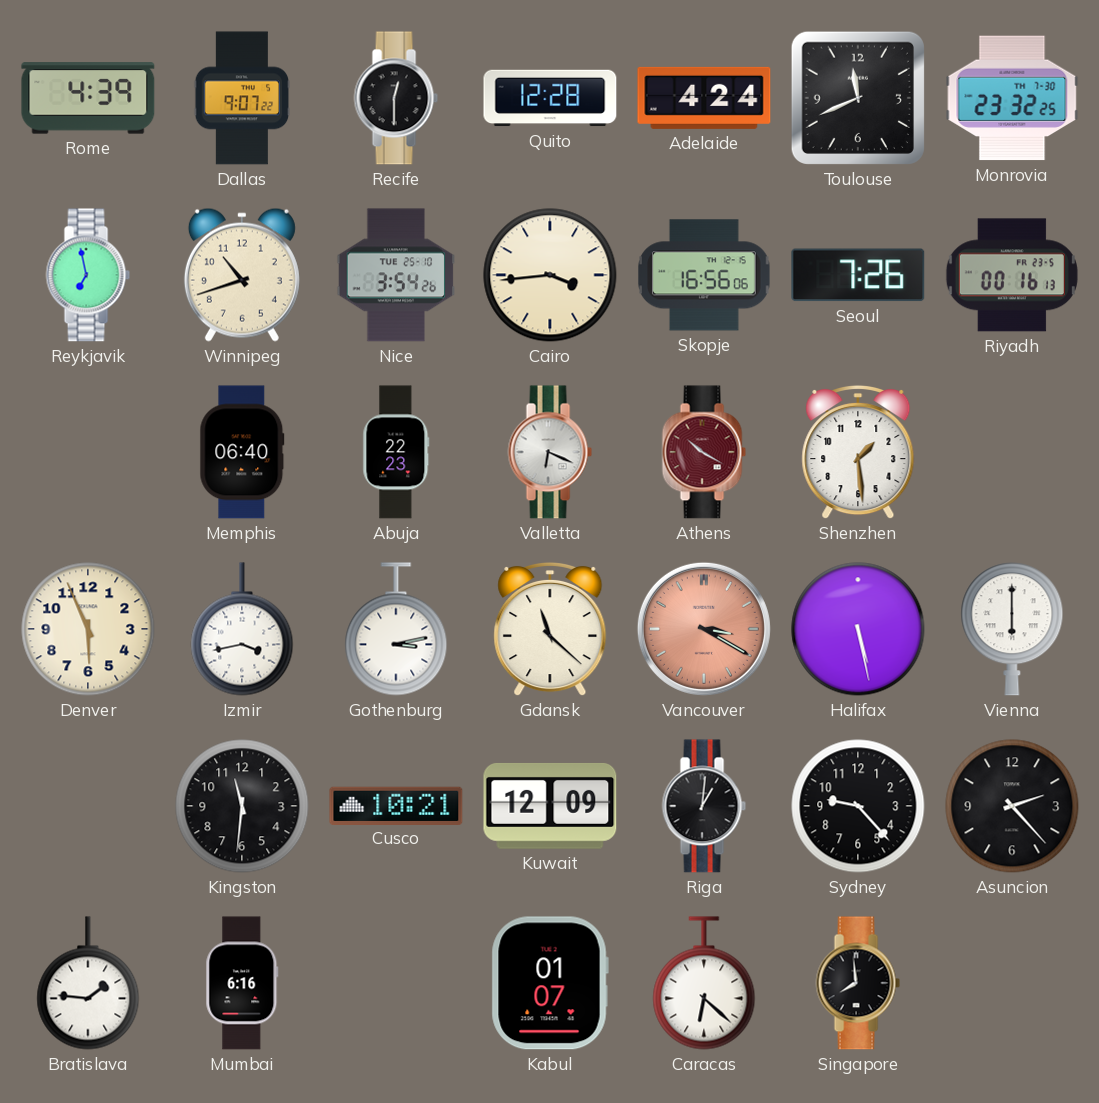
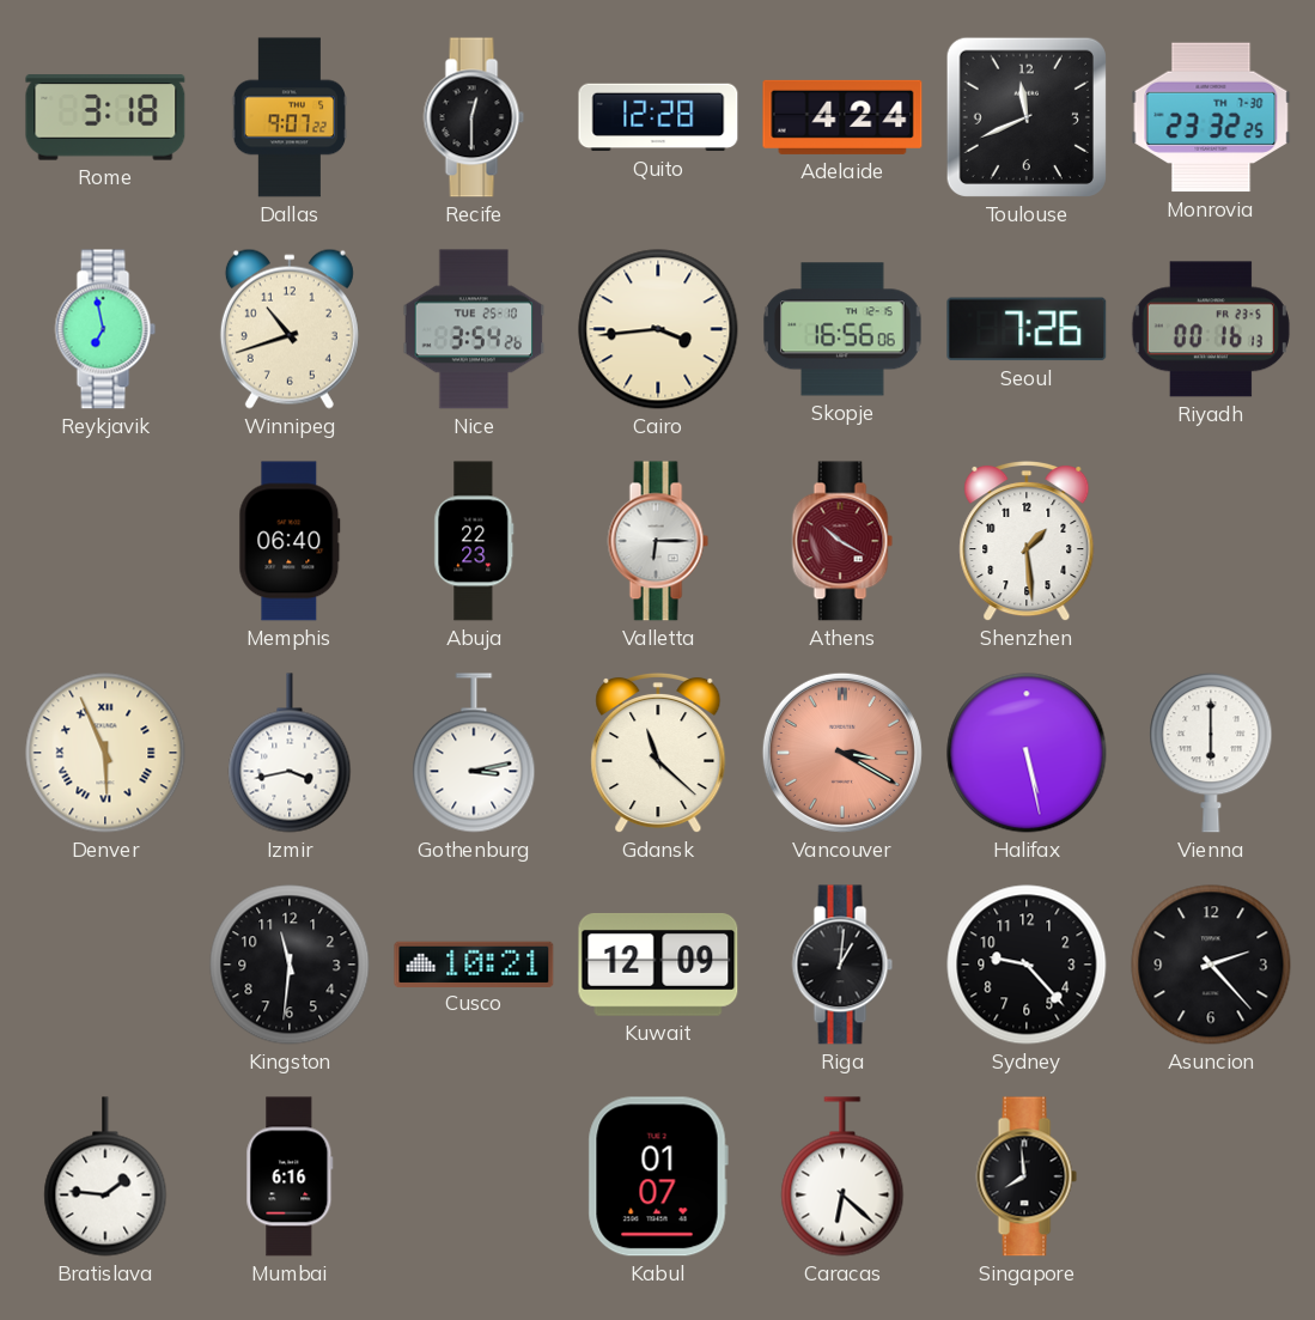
Rome: 4:39 -> 3:18
Valletta: 6:19 -> 6:15
Denver numerals: Arabic -> Roman
